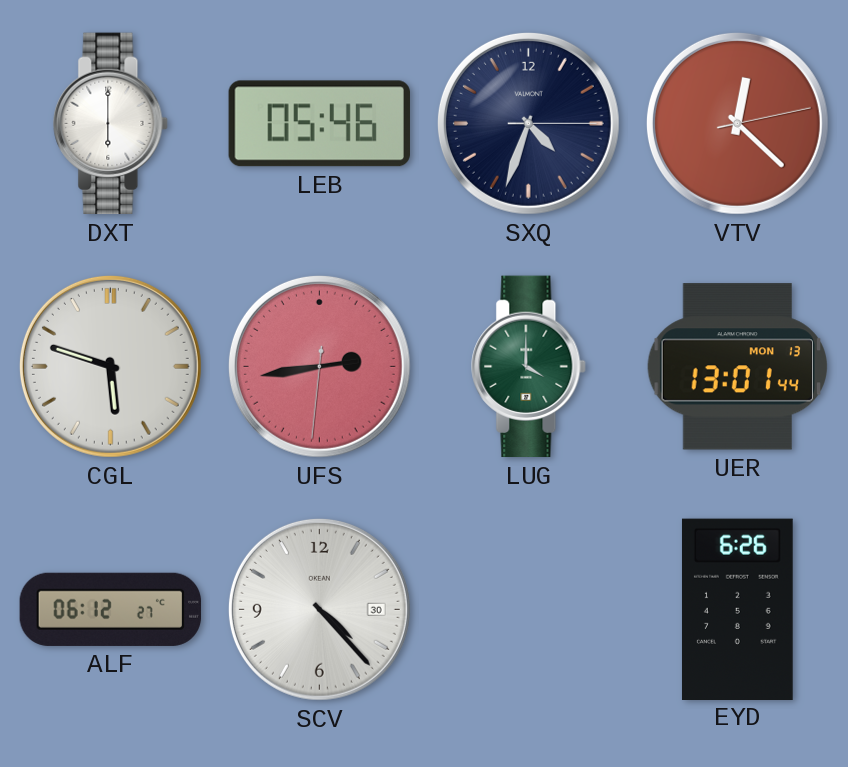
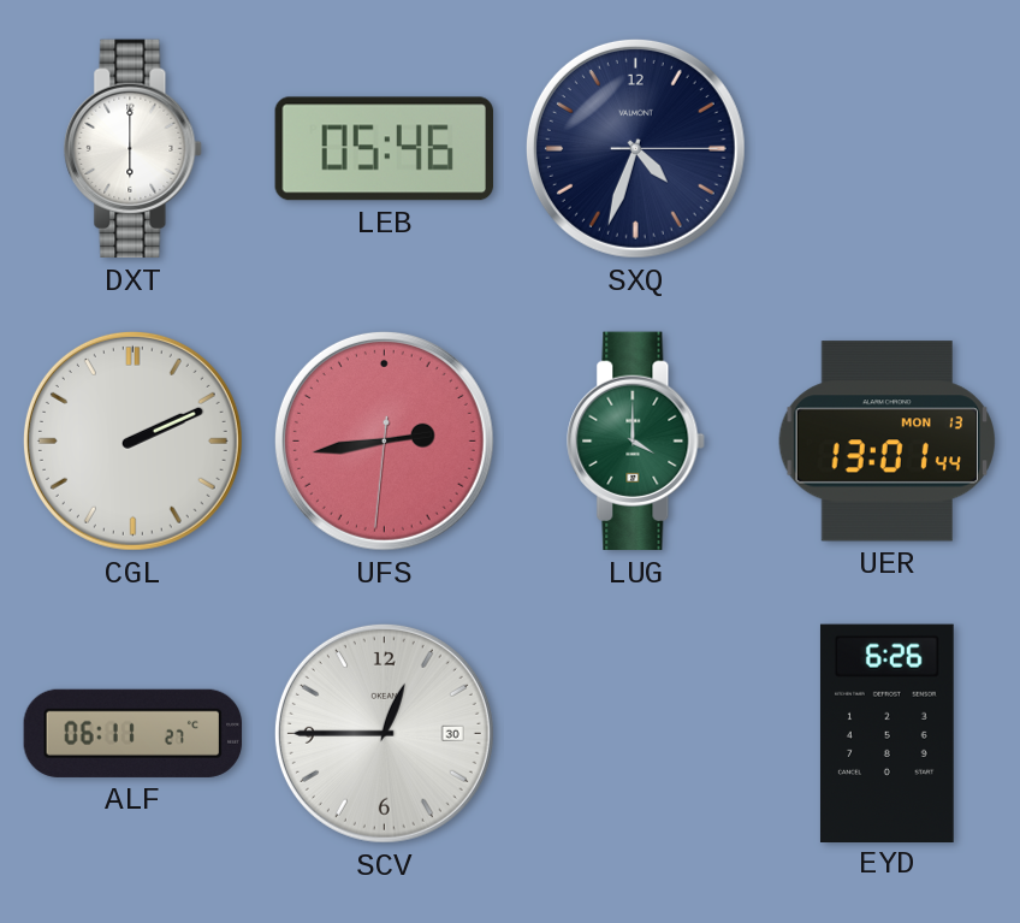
VTV: 12:22 -> none
CGL: 5:48 -> 2:11
ALF: 06:12 -> 06:11
SCV: 4:23 -> 12:45
